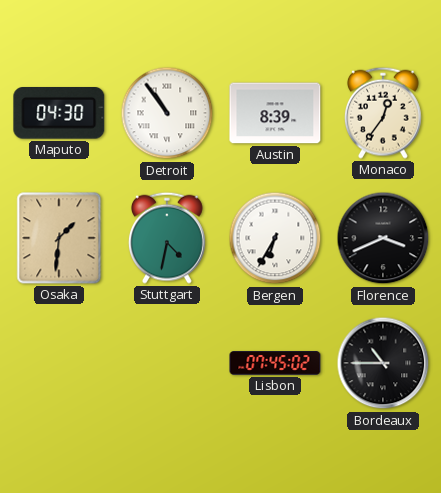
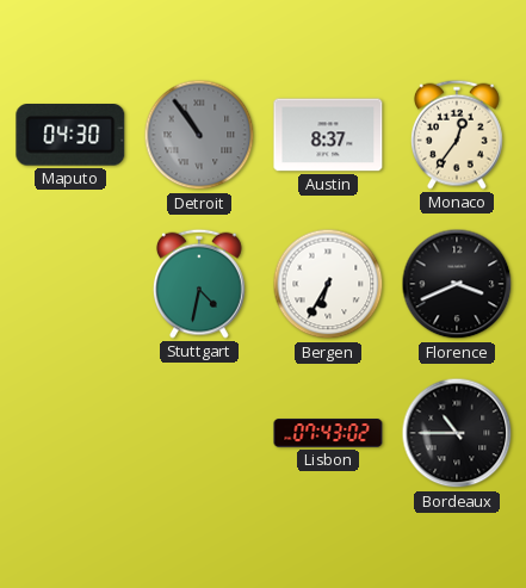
Detroit dial: white -> grey
Austin: 8:39 -> 8:37
Osaka: 1:31 -> none
Lisbon: 07:45 -> 07:43
